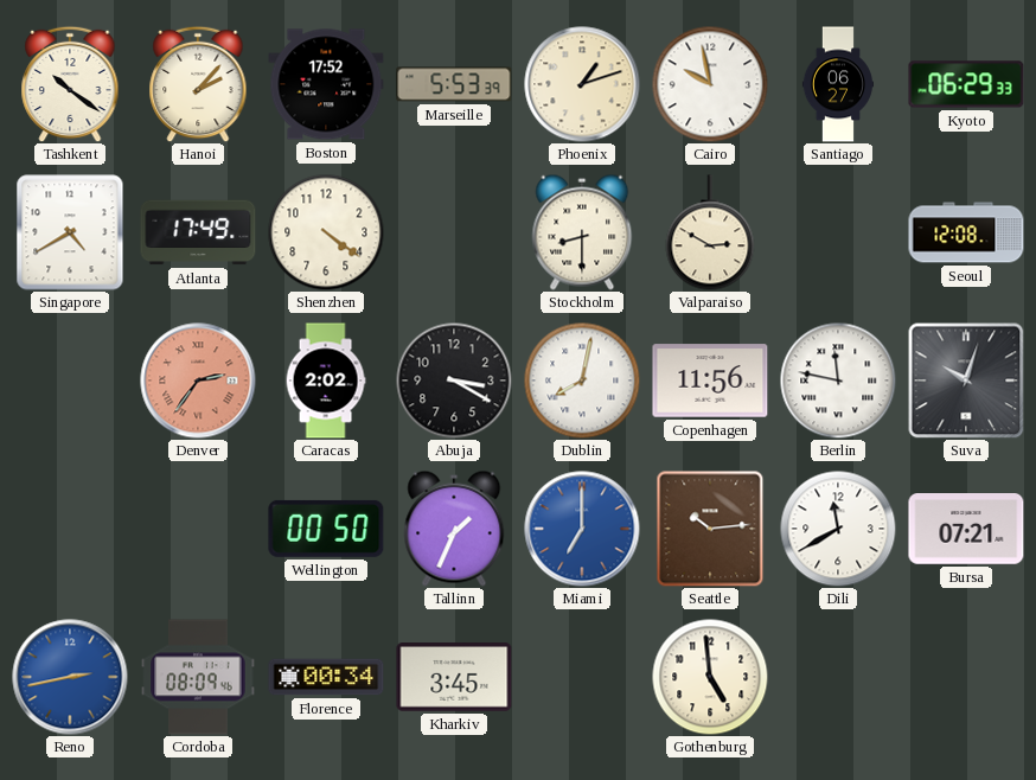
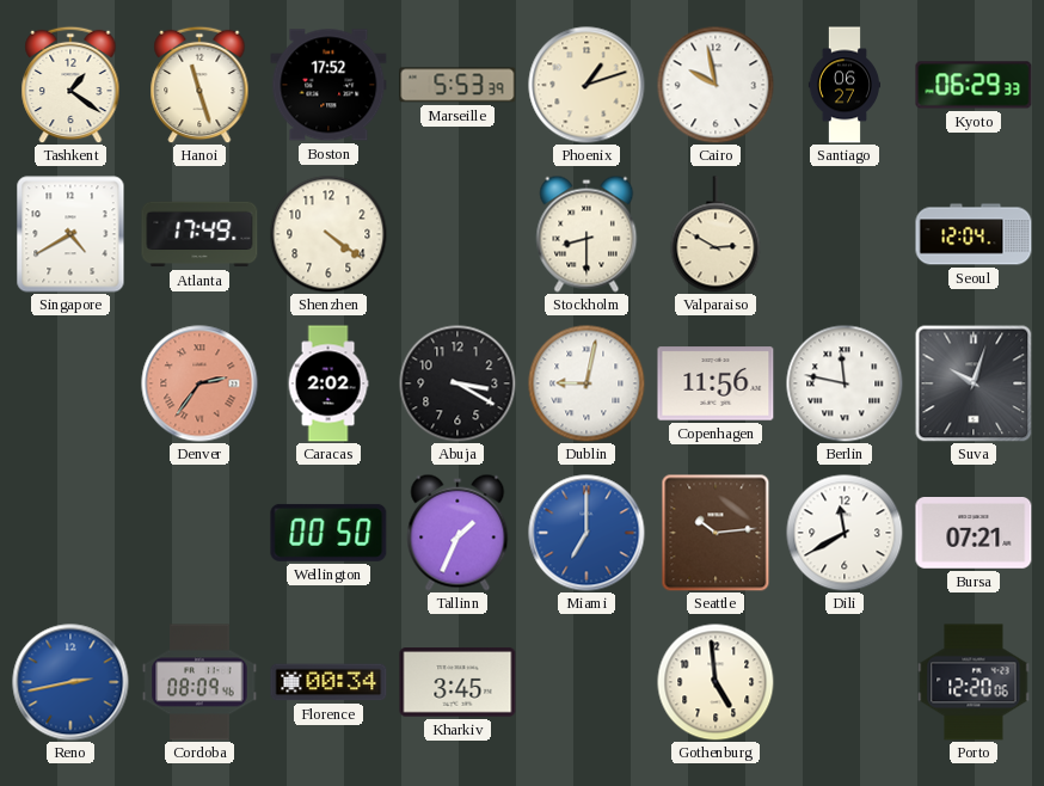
Tashkent: 10:21 -> 1:21
Hanoi: 2:07 -> 11:27
Seoul: 12:08 -> 12:04
Dublin: 8:02 -> 9:02
Porto: none -> 12:20
